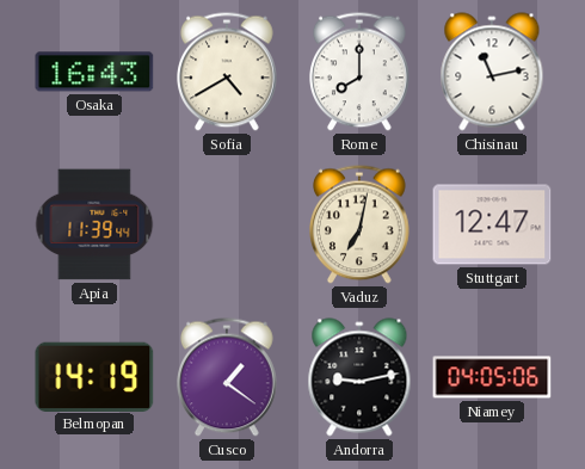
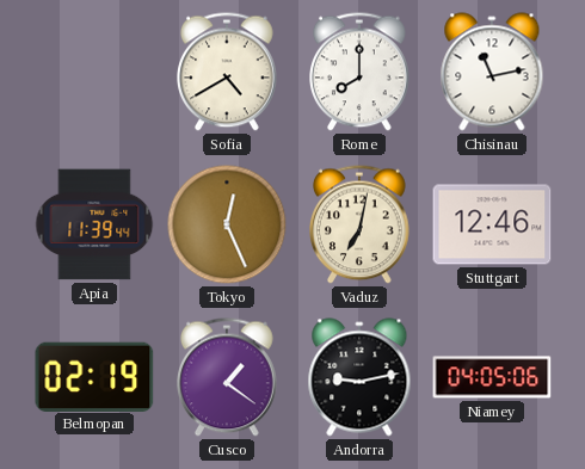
Osaka: 16:43 -> none
Tokyo: none -> 12:26
Stuttgart: 12:47 -> 12:46
Belmopan: 14:19 -> 02:19
